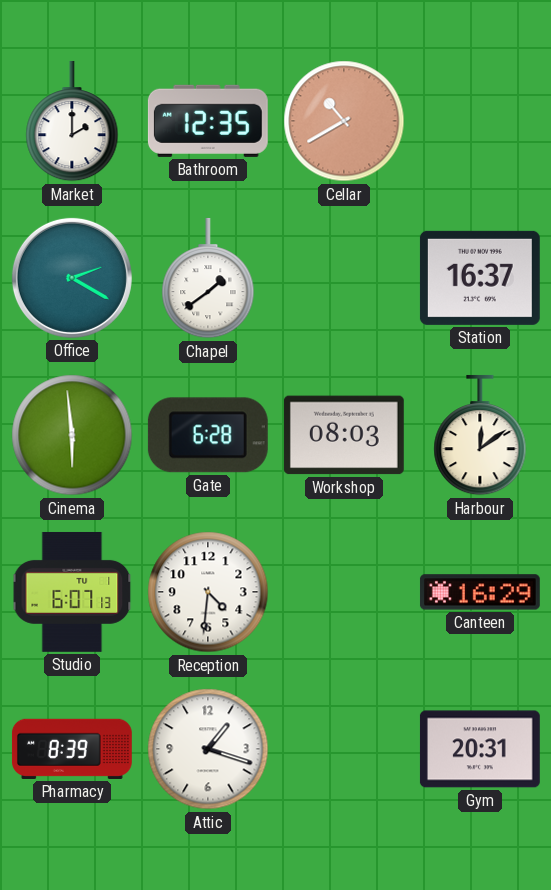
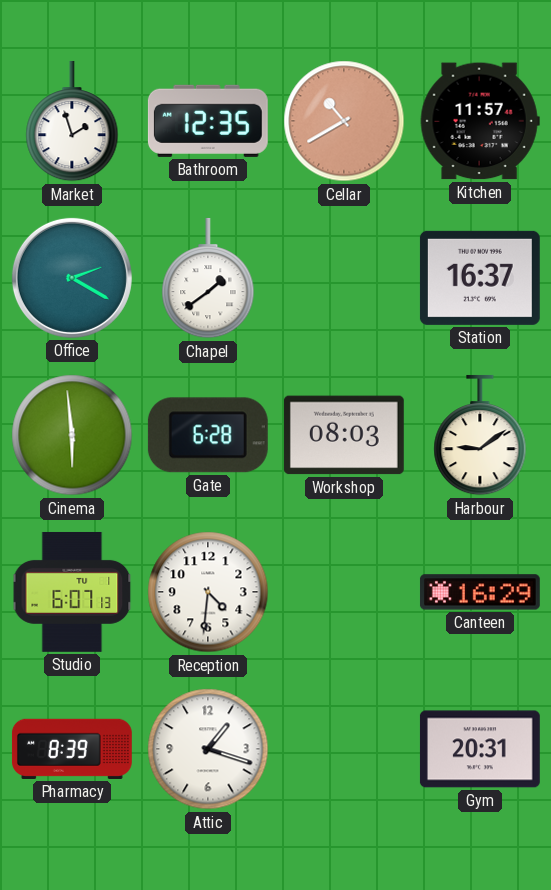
Market: 2:00 -> 1:57
Kitchen: none -> 11:57
Harbour: 12:09 -> 9:09
